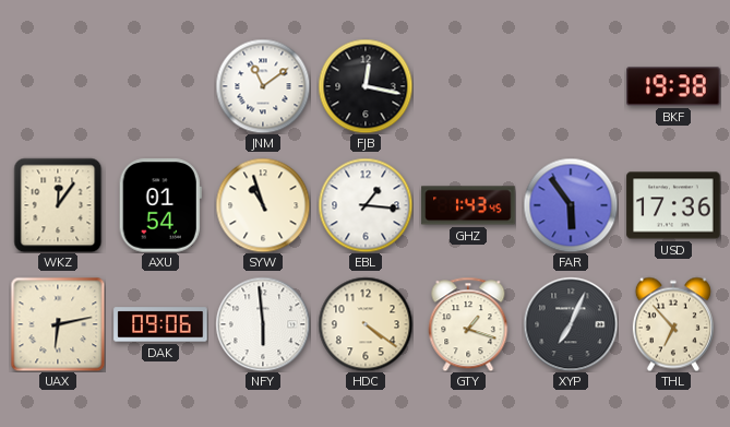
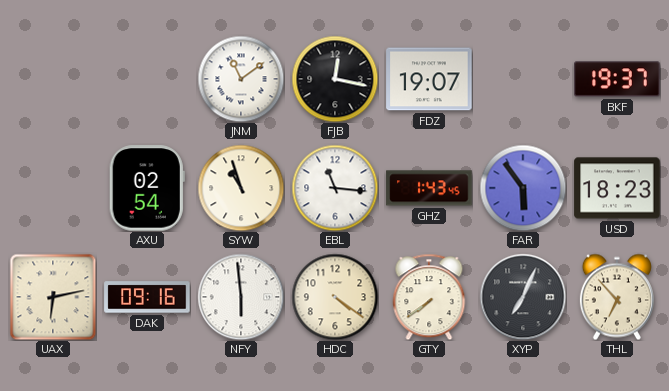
FDZ: none -> 19:07
BKF: 19:38 -> 19:37
WKZ: 12:06 -> none
AXU: 01:54 -> 02:54
EBL: 1:16 -> 11:16
USD: 17:36 -> 18:23
DAK: 09:06 -> 09:16
GTY: 1:18 -> 7:39
